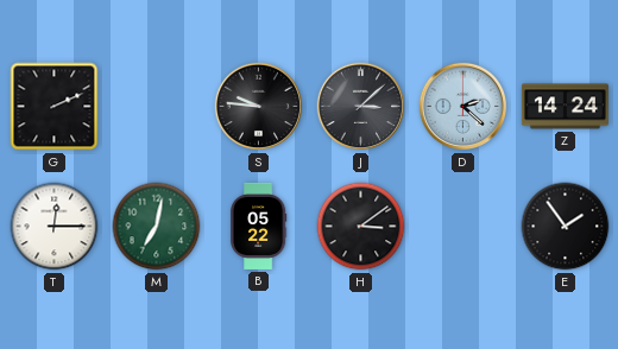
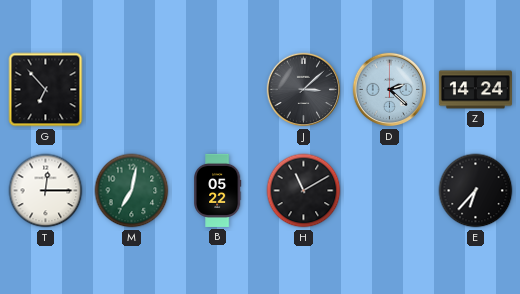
G: 2:11 -> 6:53
S: 9:46 -> none
H: 3:09 -> 11:10
E: 1:54 -> 6:37
